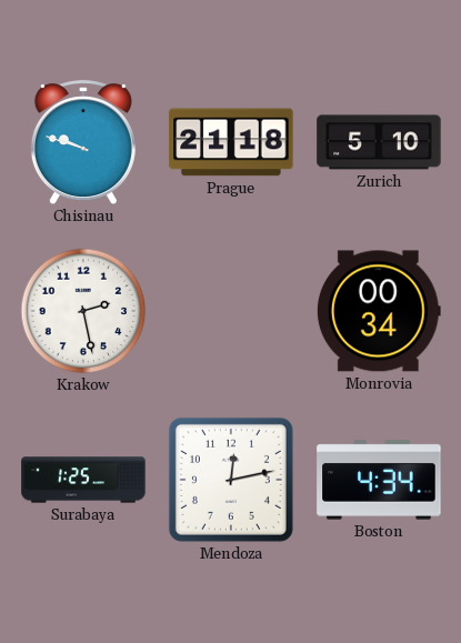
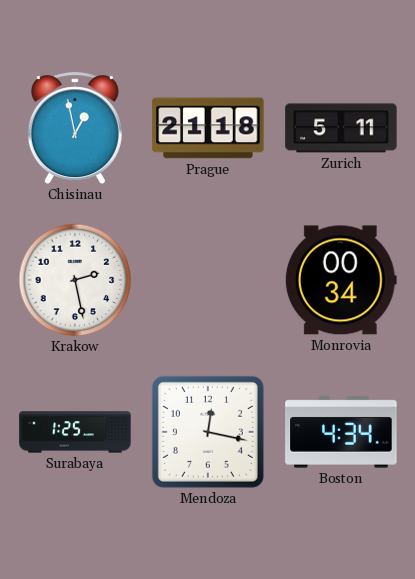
Chisinau: 9:48 -> 12:58
Zurich: 5:10 -> 5:11
Mendoza: 12:13 -> 12:17
